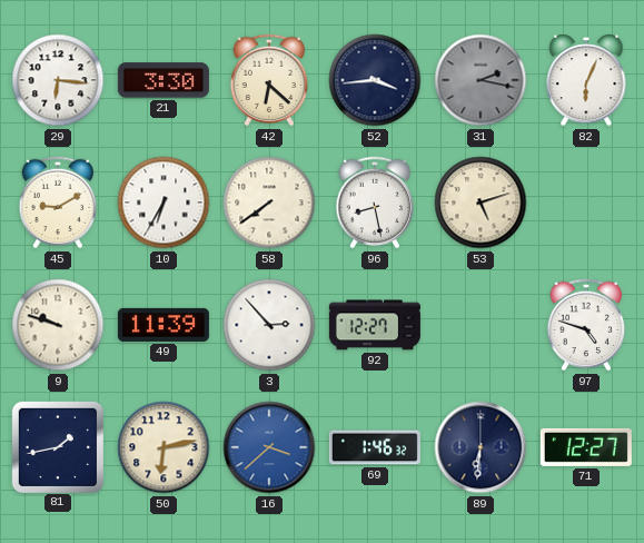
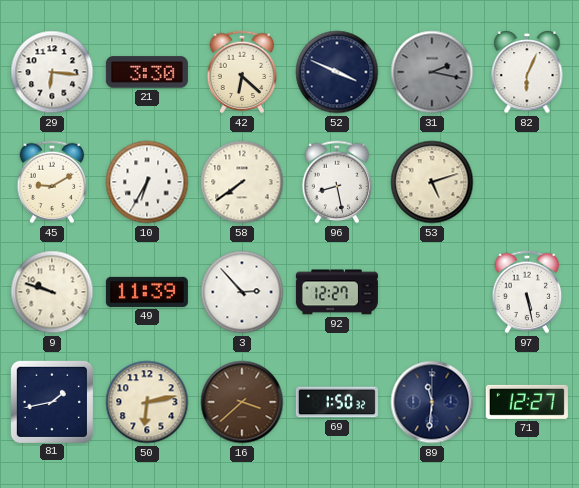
52: 3:44 -> 3:49
97: 4:48 -> 5:28
16 dial: blue -> brown
69: 1:46 -> 1:50
89: 6:31 -> 11:31
